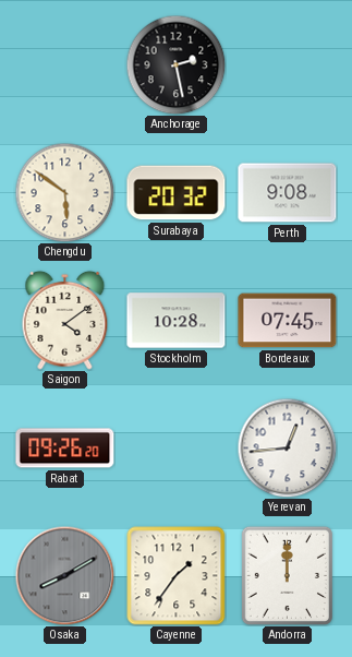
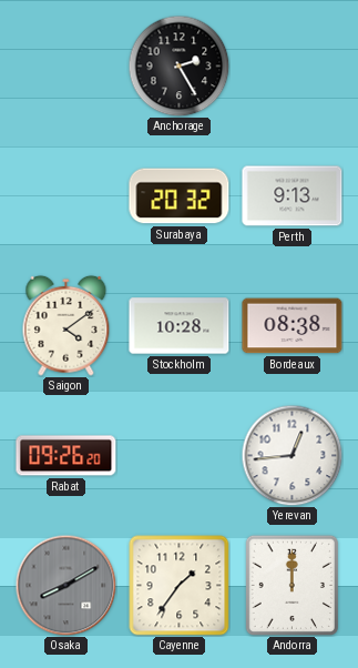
Anchorage: 2:28 -> 2:25
Chengdu: 5:51 -> none
Perth: 9:08 -> 9:13
Bordeaux: 07:45 -> 08:38
